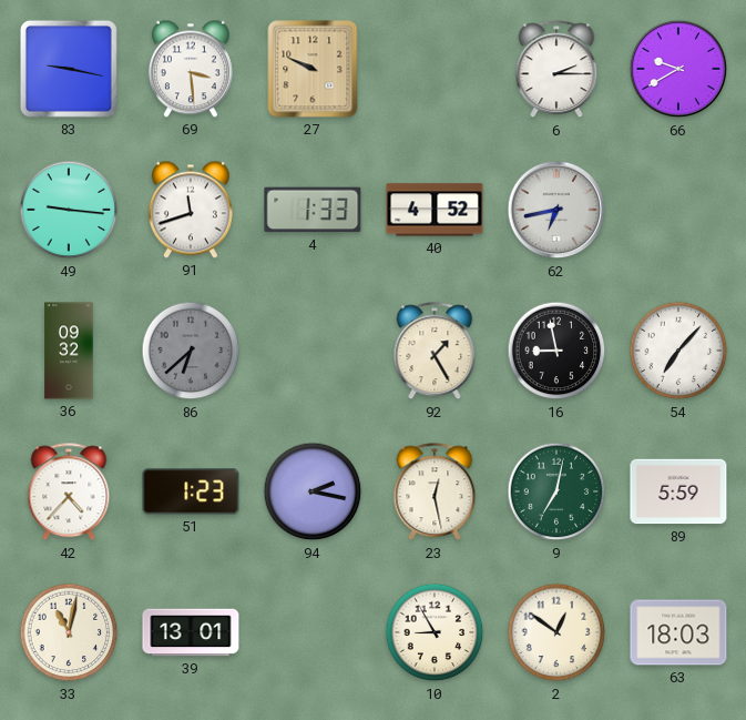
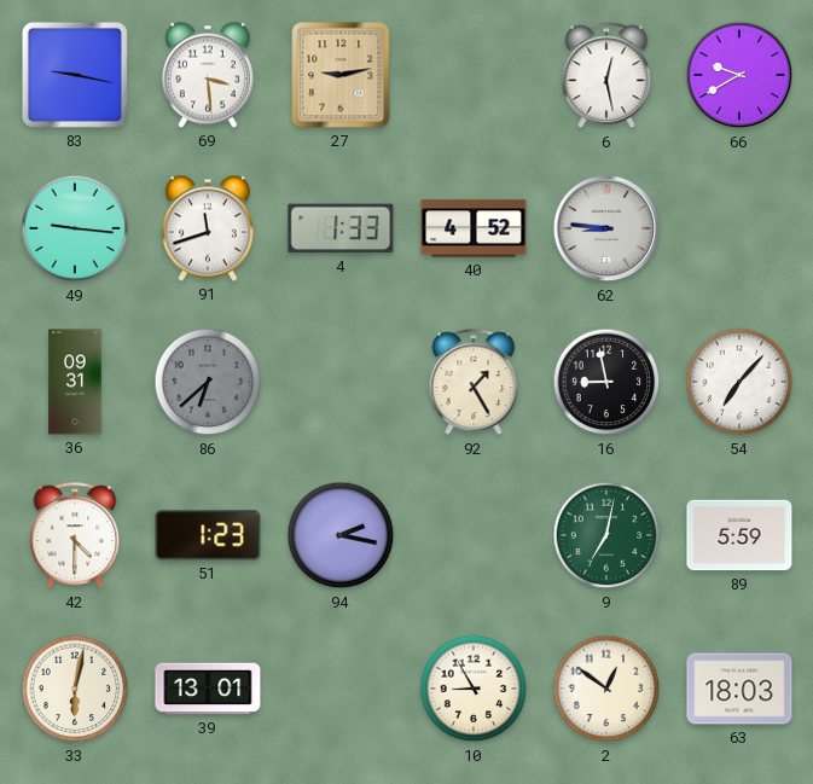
27: 9:49 -> 9:13
6: 2:15 -> 12:28
62: 6:43 -> 8:46
36: 09:32 -> 09:31
42: 4:37 -> 4:30
23: 12:28 -> none
33: 11:02 -> 6:02
